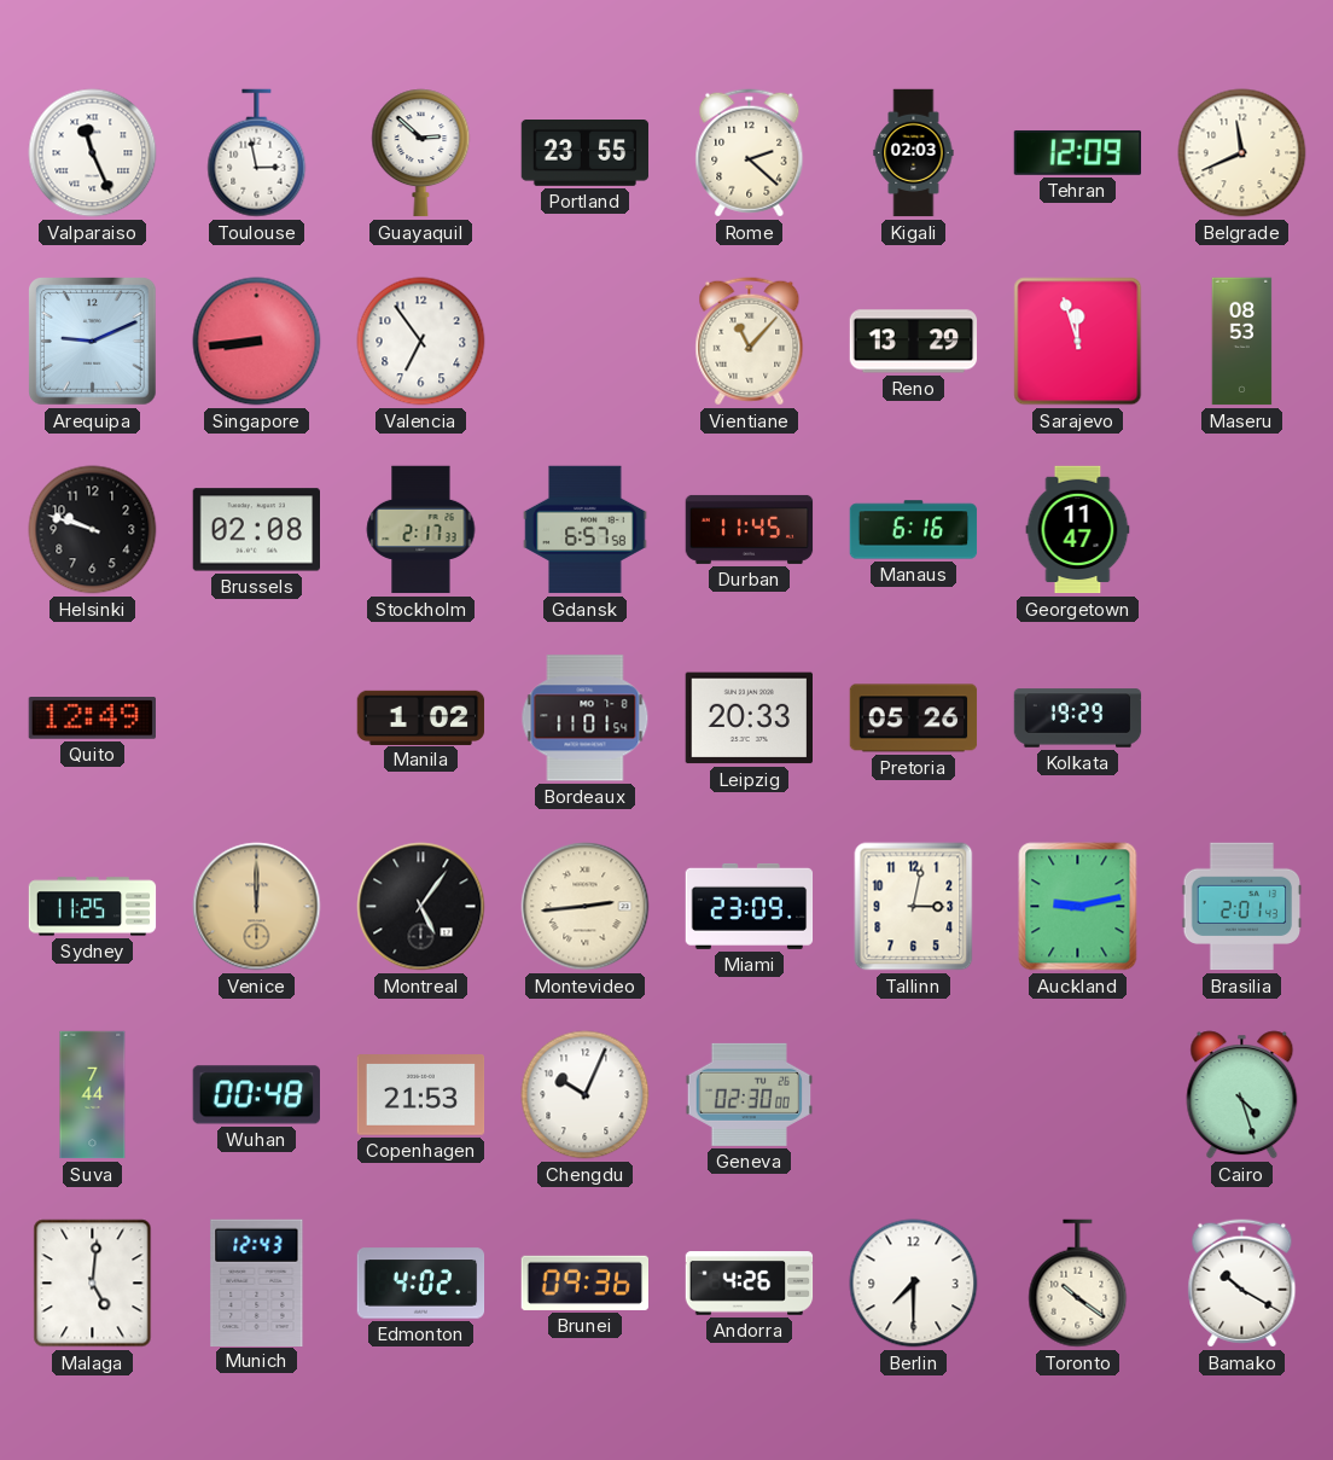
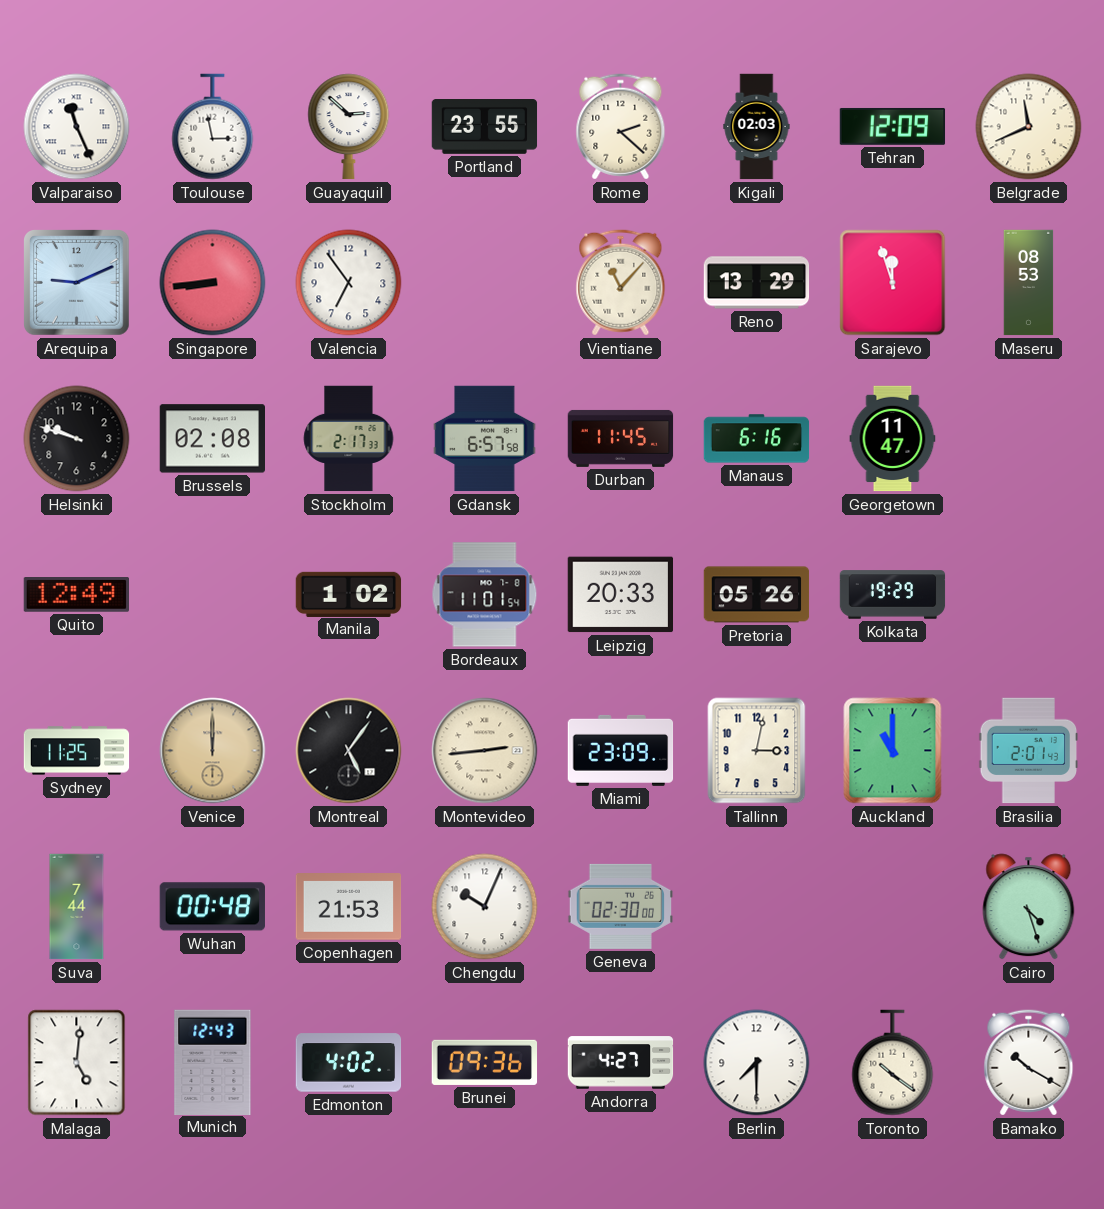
Auckland: 9:13 -> 11:00
Andorra: 4:26 -> 4:27
